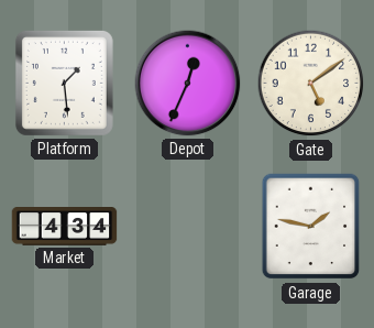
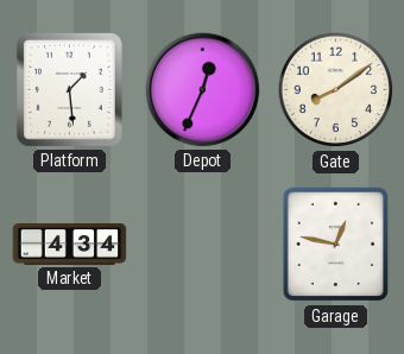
Gate: 5:09 -> 8:09
Garage: 1:47 -> 12:47
